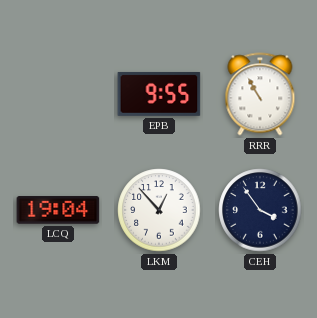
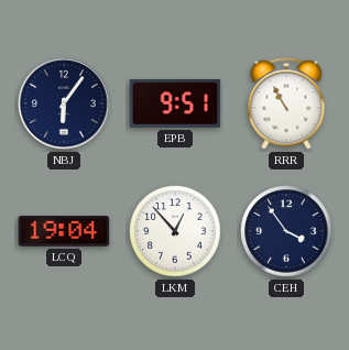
NBJ: none -> 6:06
EPB: 9:55 -> 9:51
